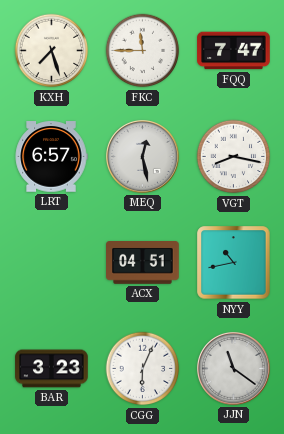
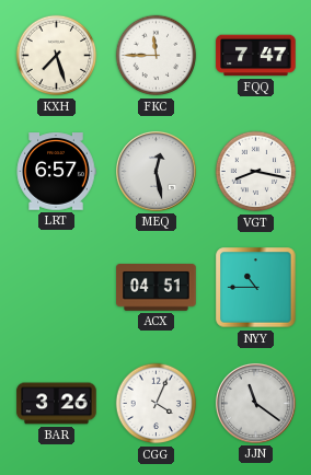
NYY: 10:43 -> 10:45
BAR: 3:23 -> 3:26
CGG: 6:04 -> 4:04
